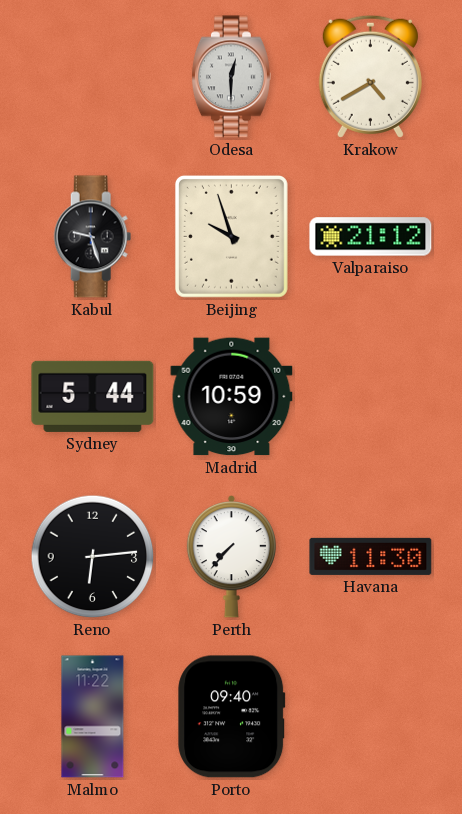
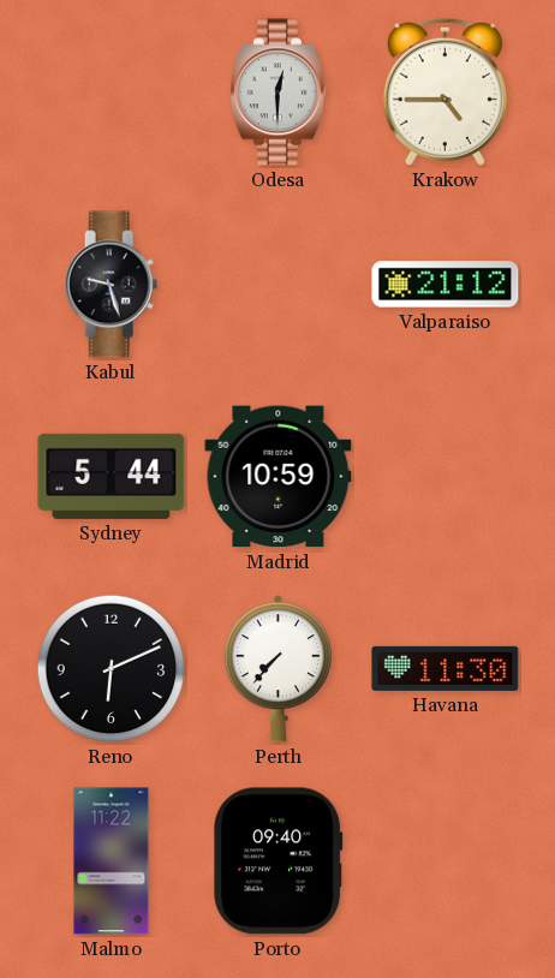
Krakow: 4:40 -> 4:45
Beijing: 9:57 -> none
Reno: 6:14 -> 6:11
